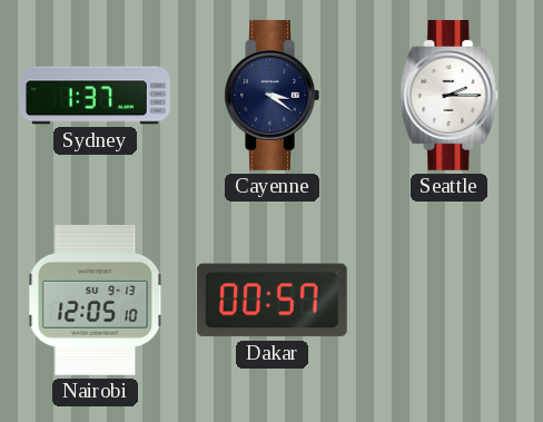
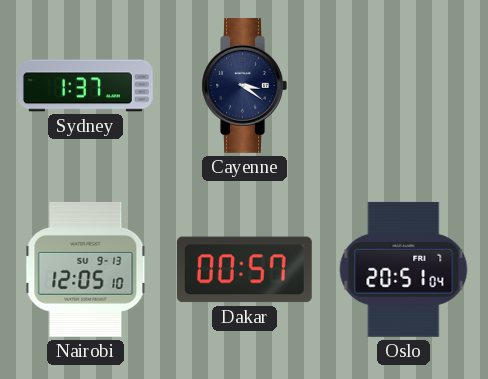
Seattle: 2:15 -> none
Oslo: none -> 20:51
